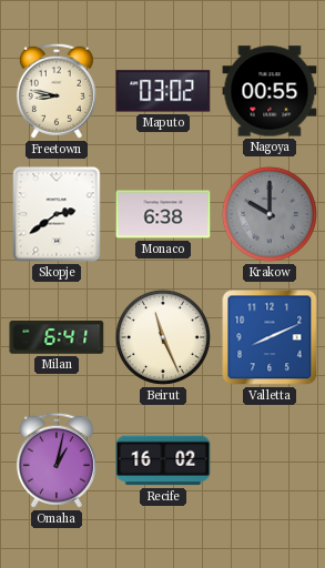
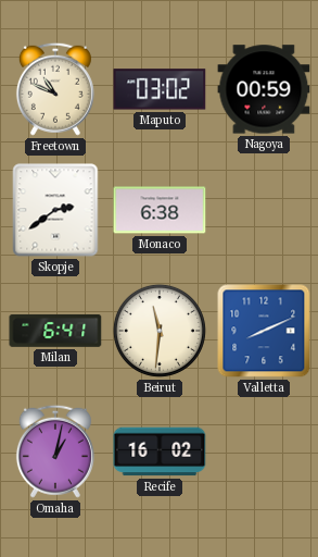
Freetown: 8:47 -> 10:49
Nagoya: 00:55 -> 00:59
Krakow: 10:00 -> none
Beirut: 11:26 -> 11:31
